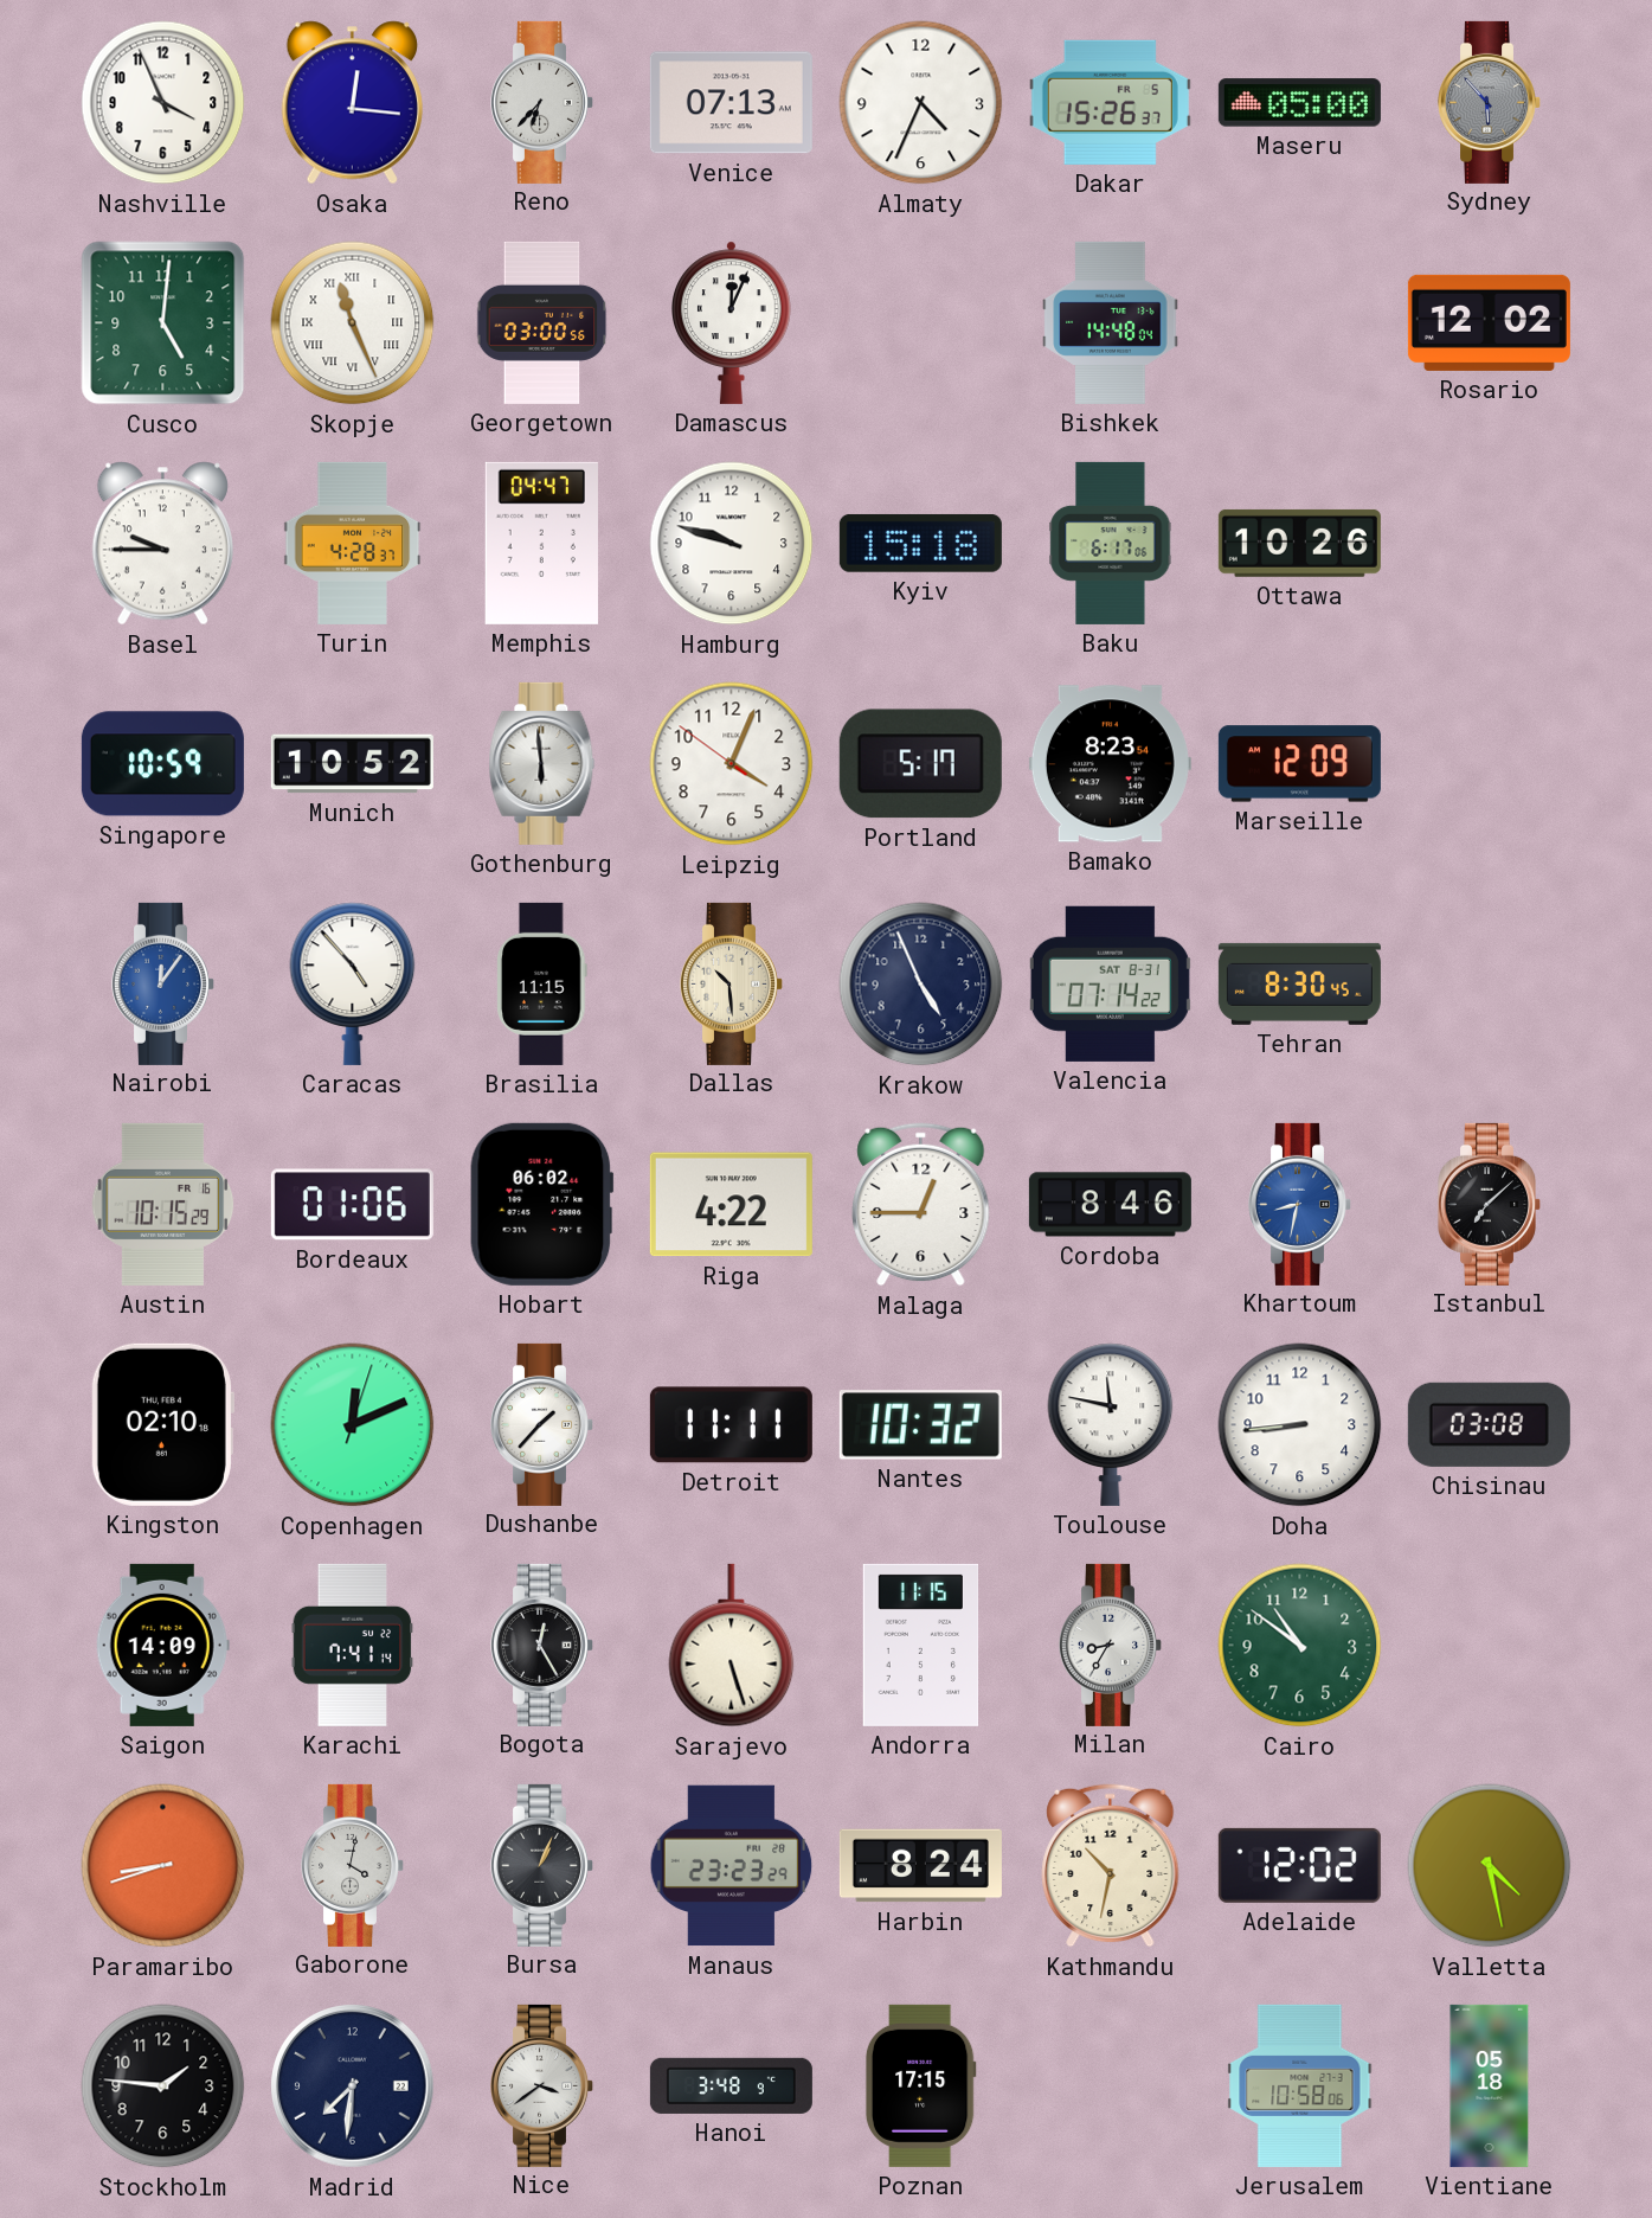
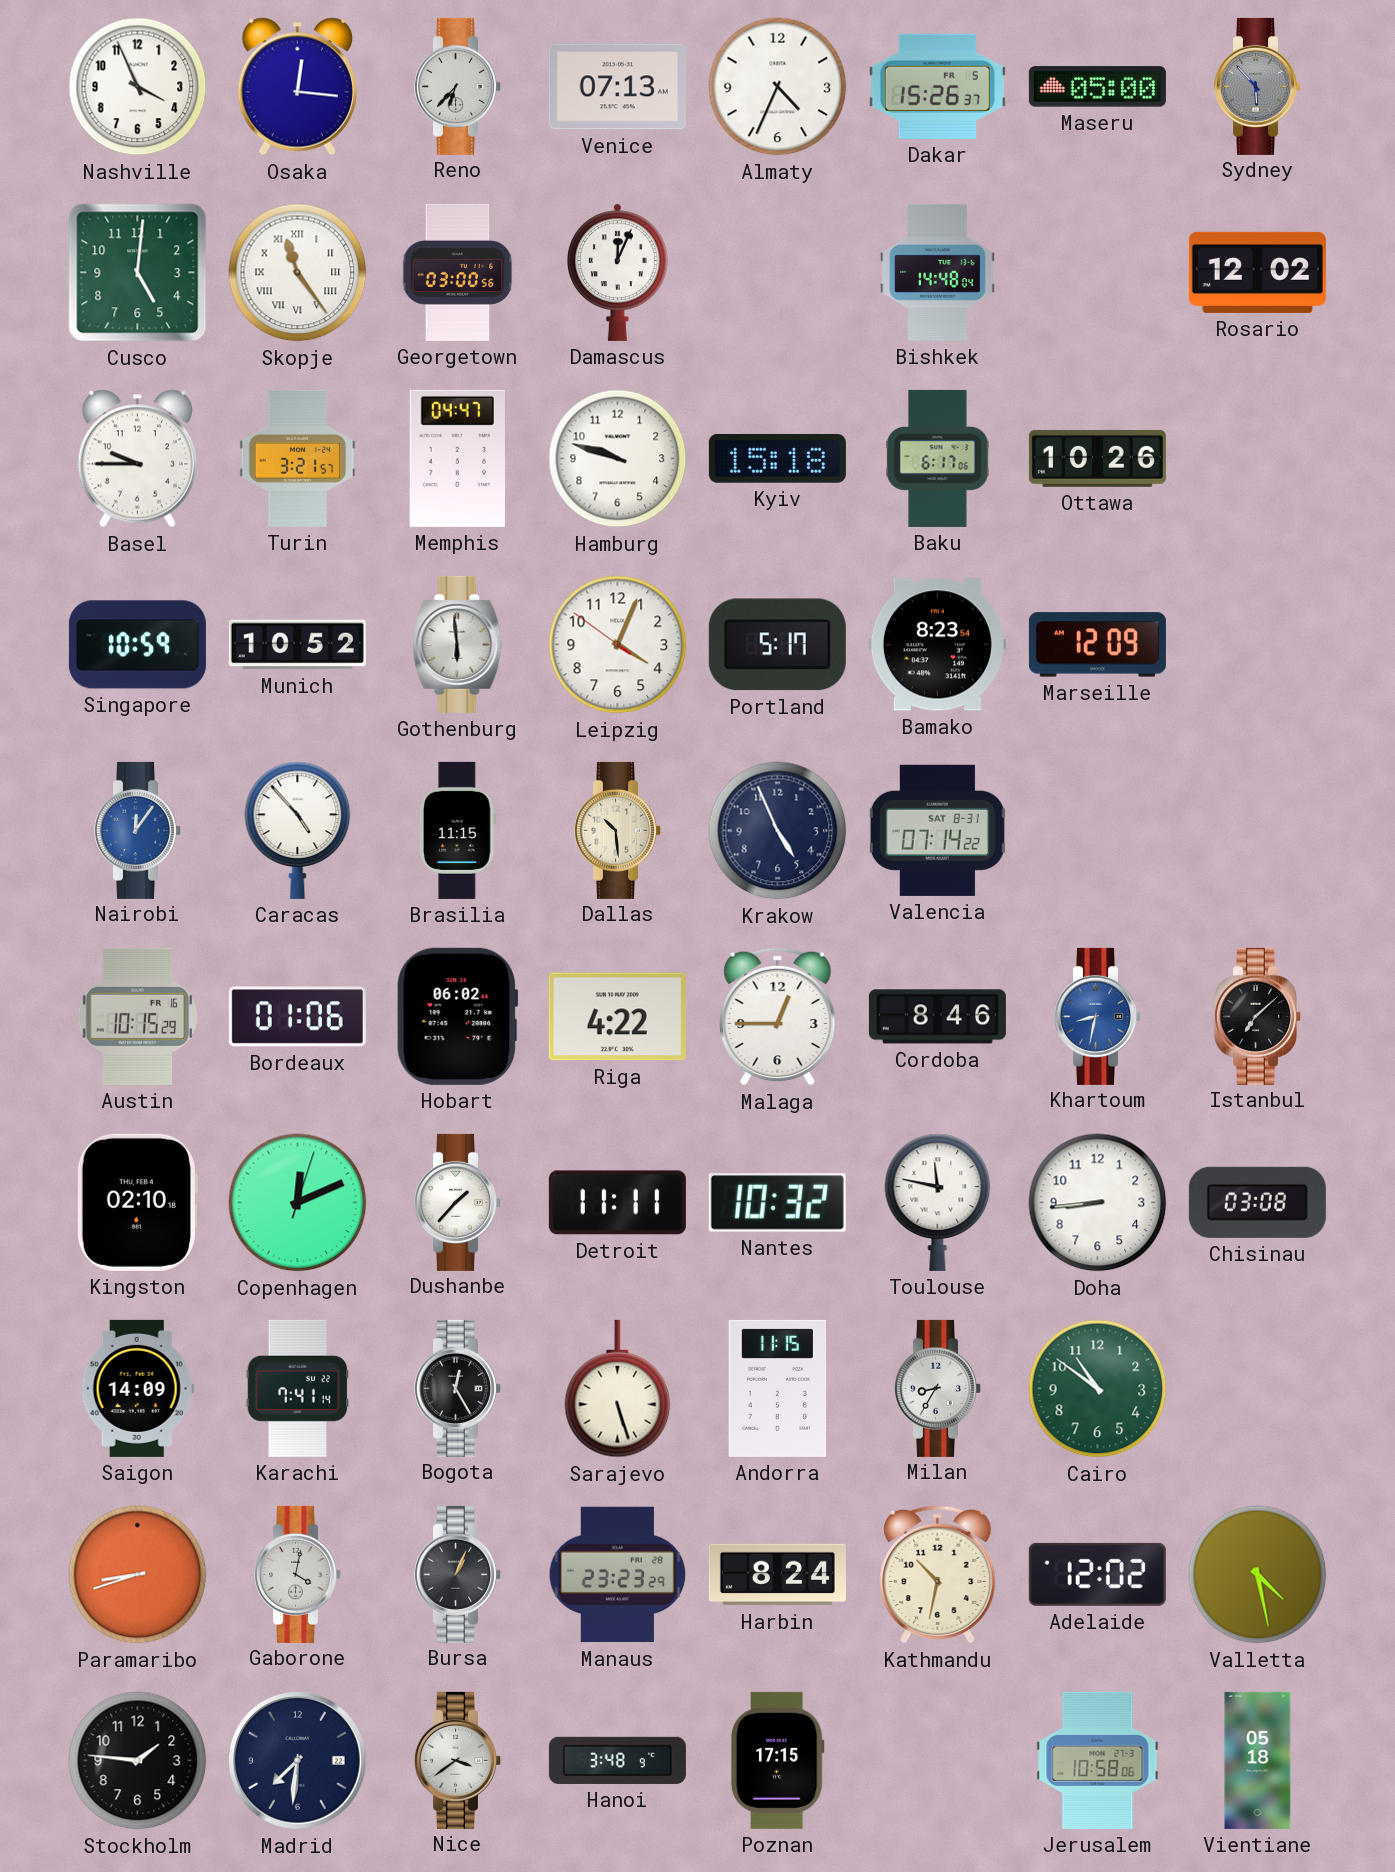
Skopje: 11:26 -> 11:24
Turin: 4:28 -> 3:21
Tehran: 8:30 -> none
